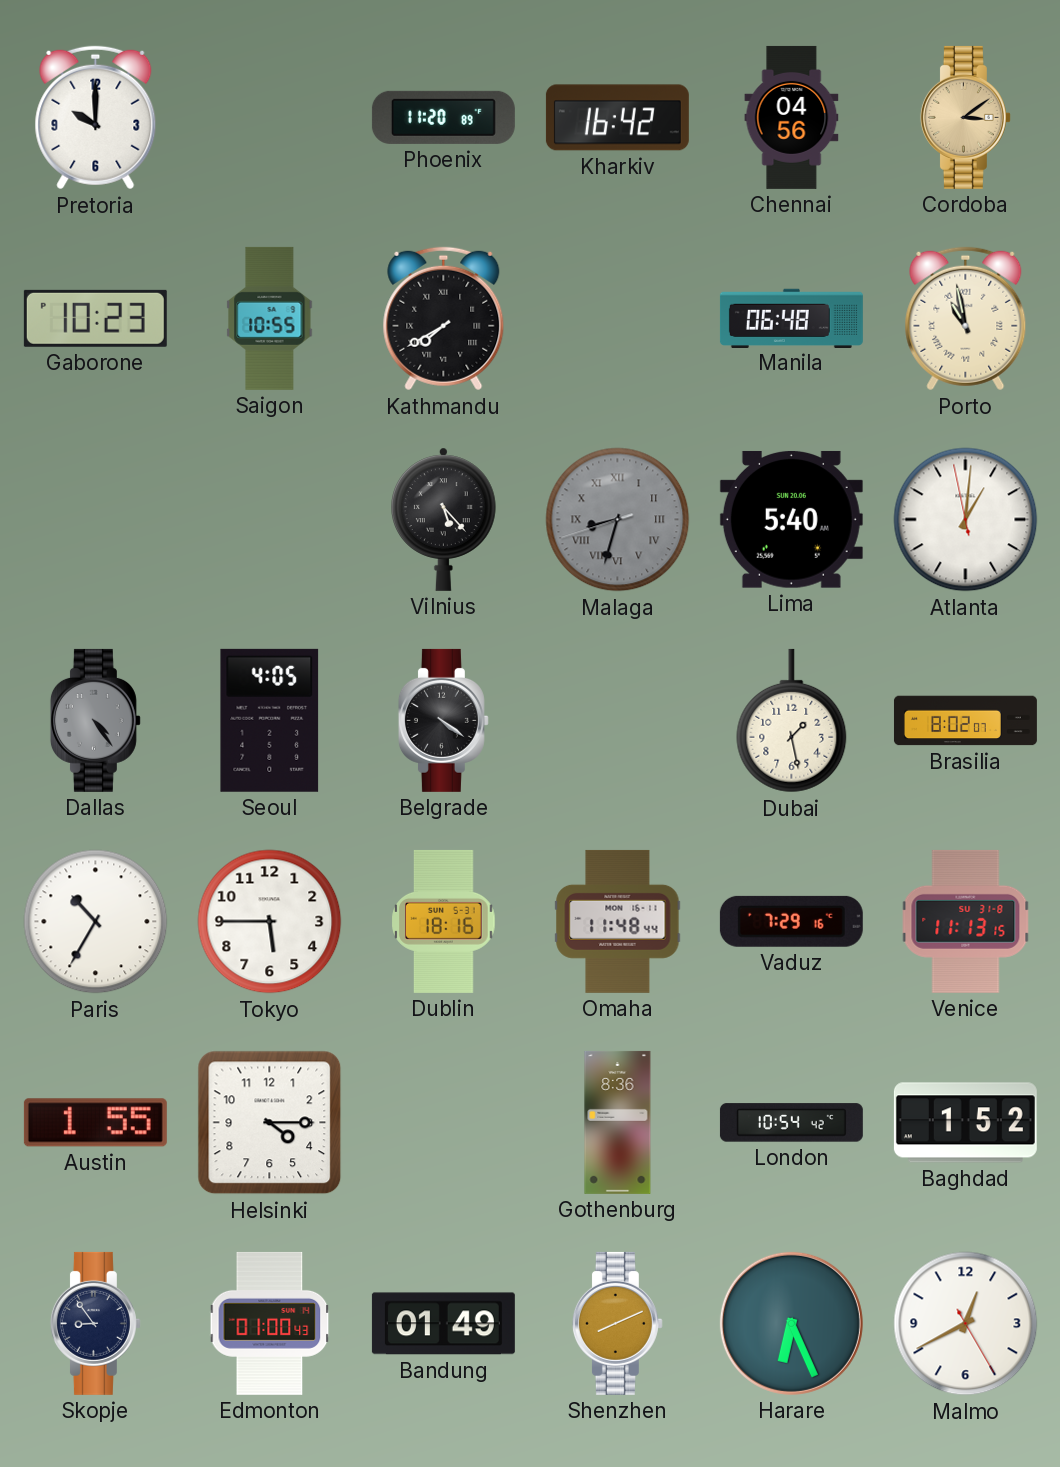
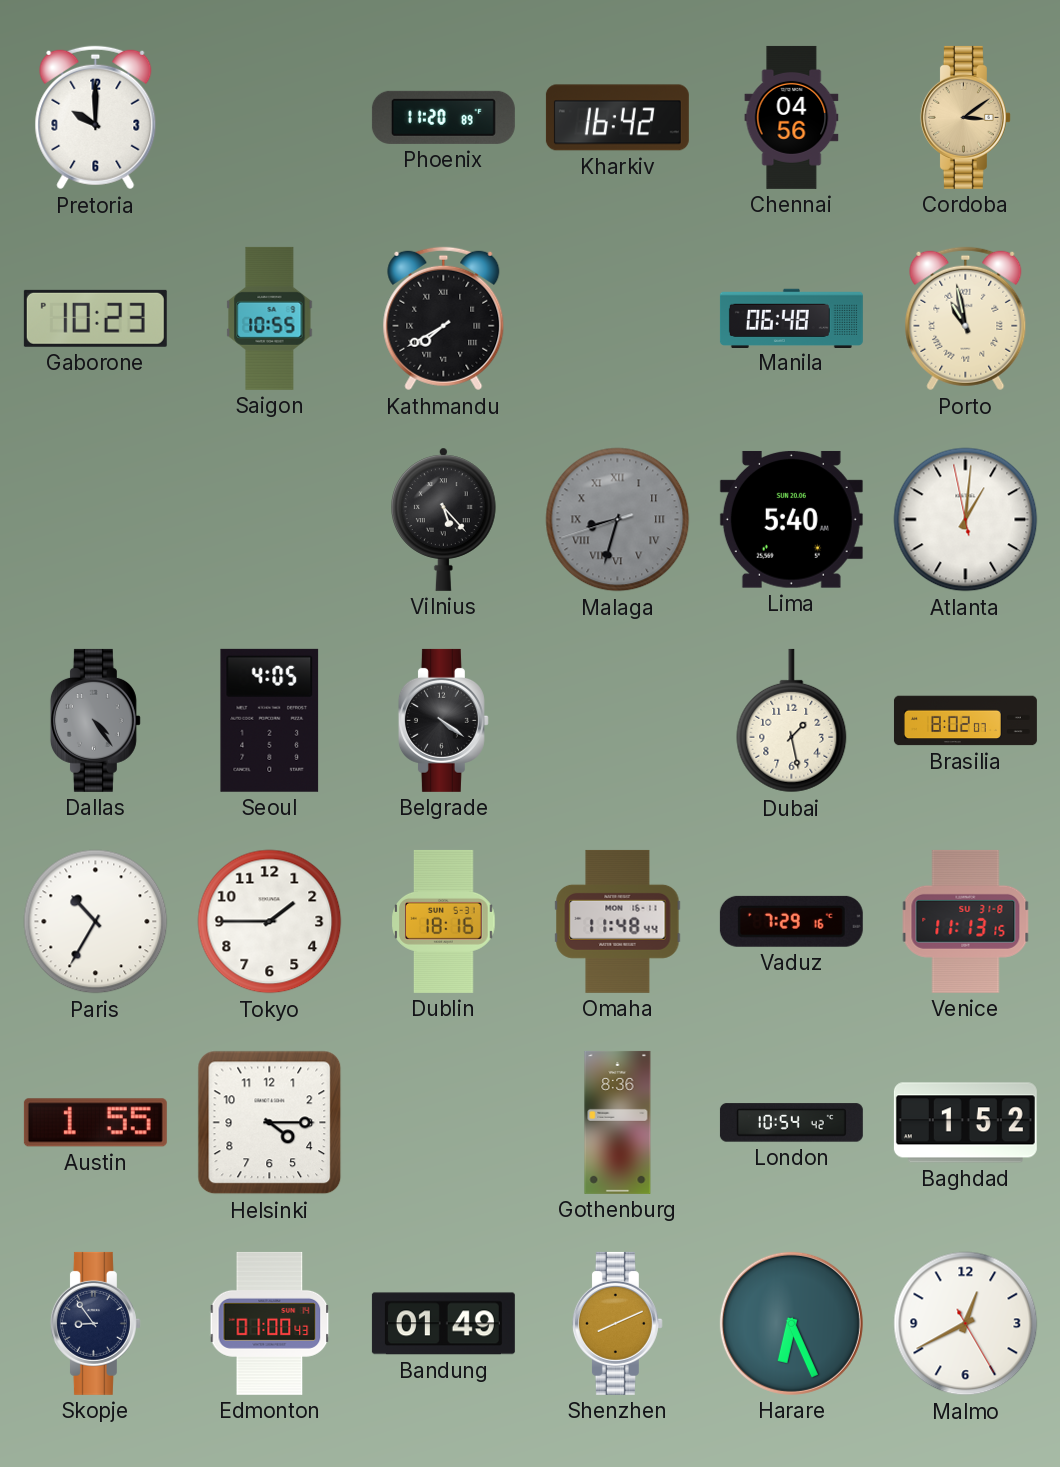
Tokyo: 5:45 -> 1:45
